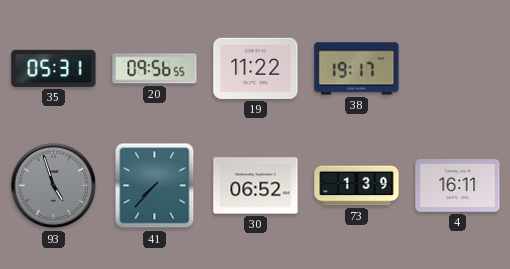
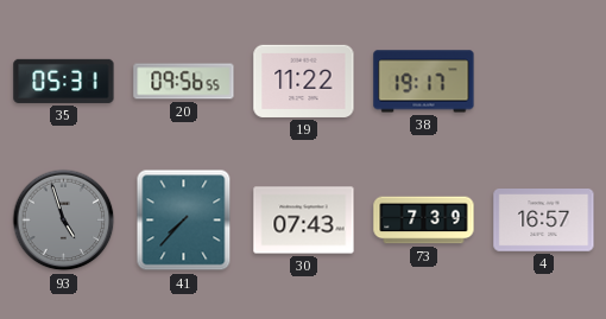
30: 06:52 -> 07:43
73: 1:39 -> 7:39
4: 16:11 -> 16:57
